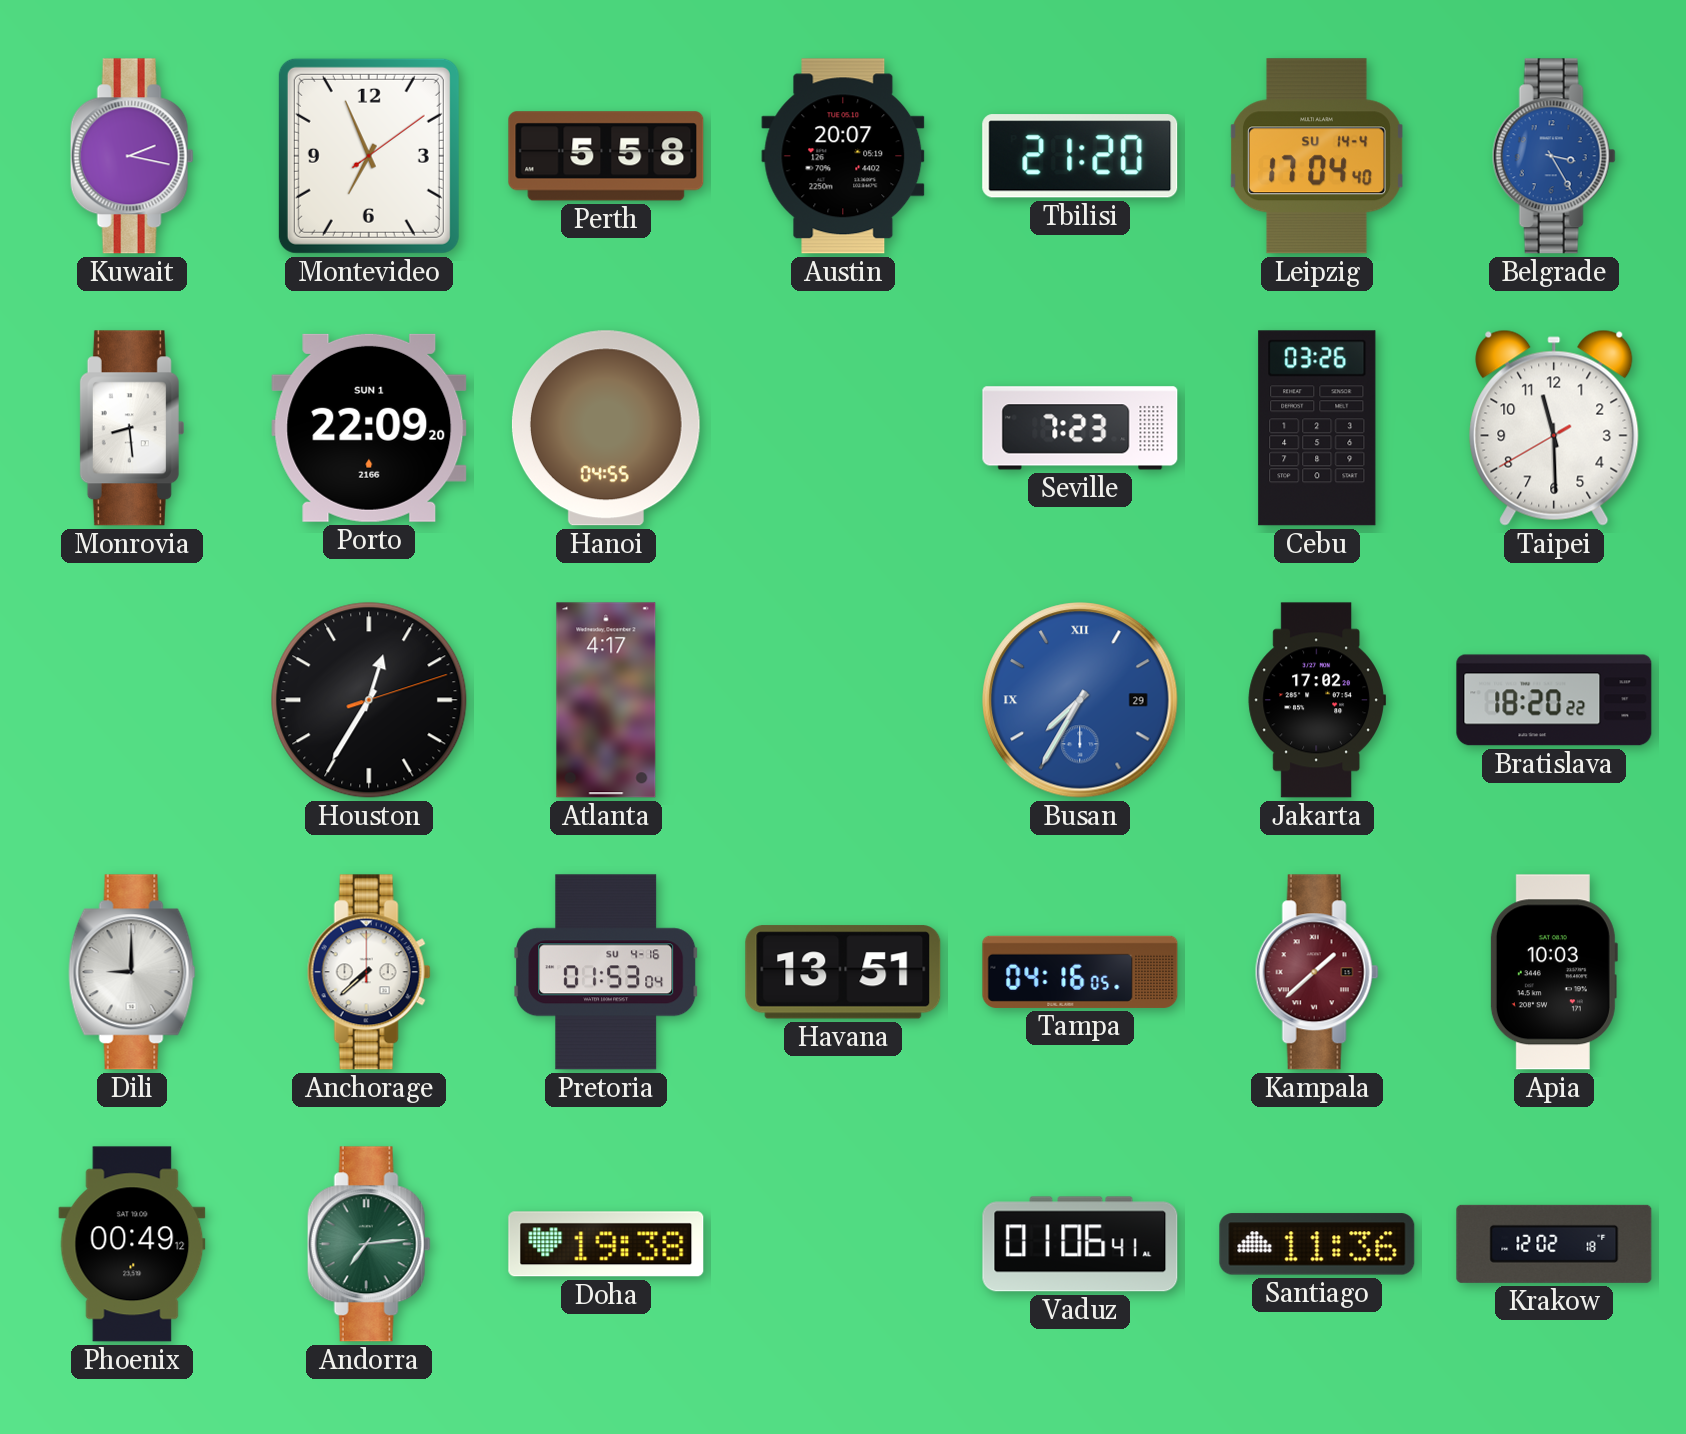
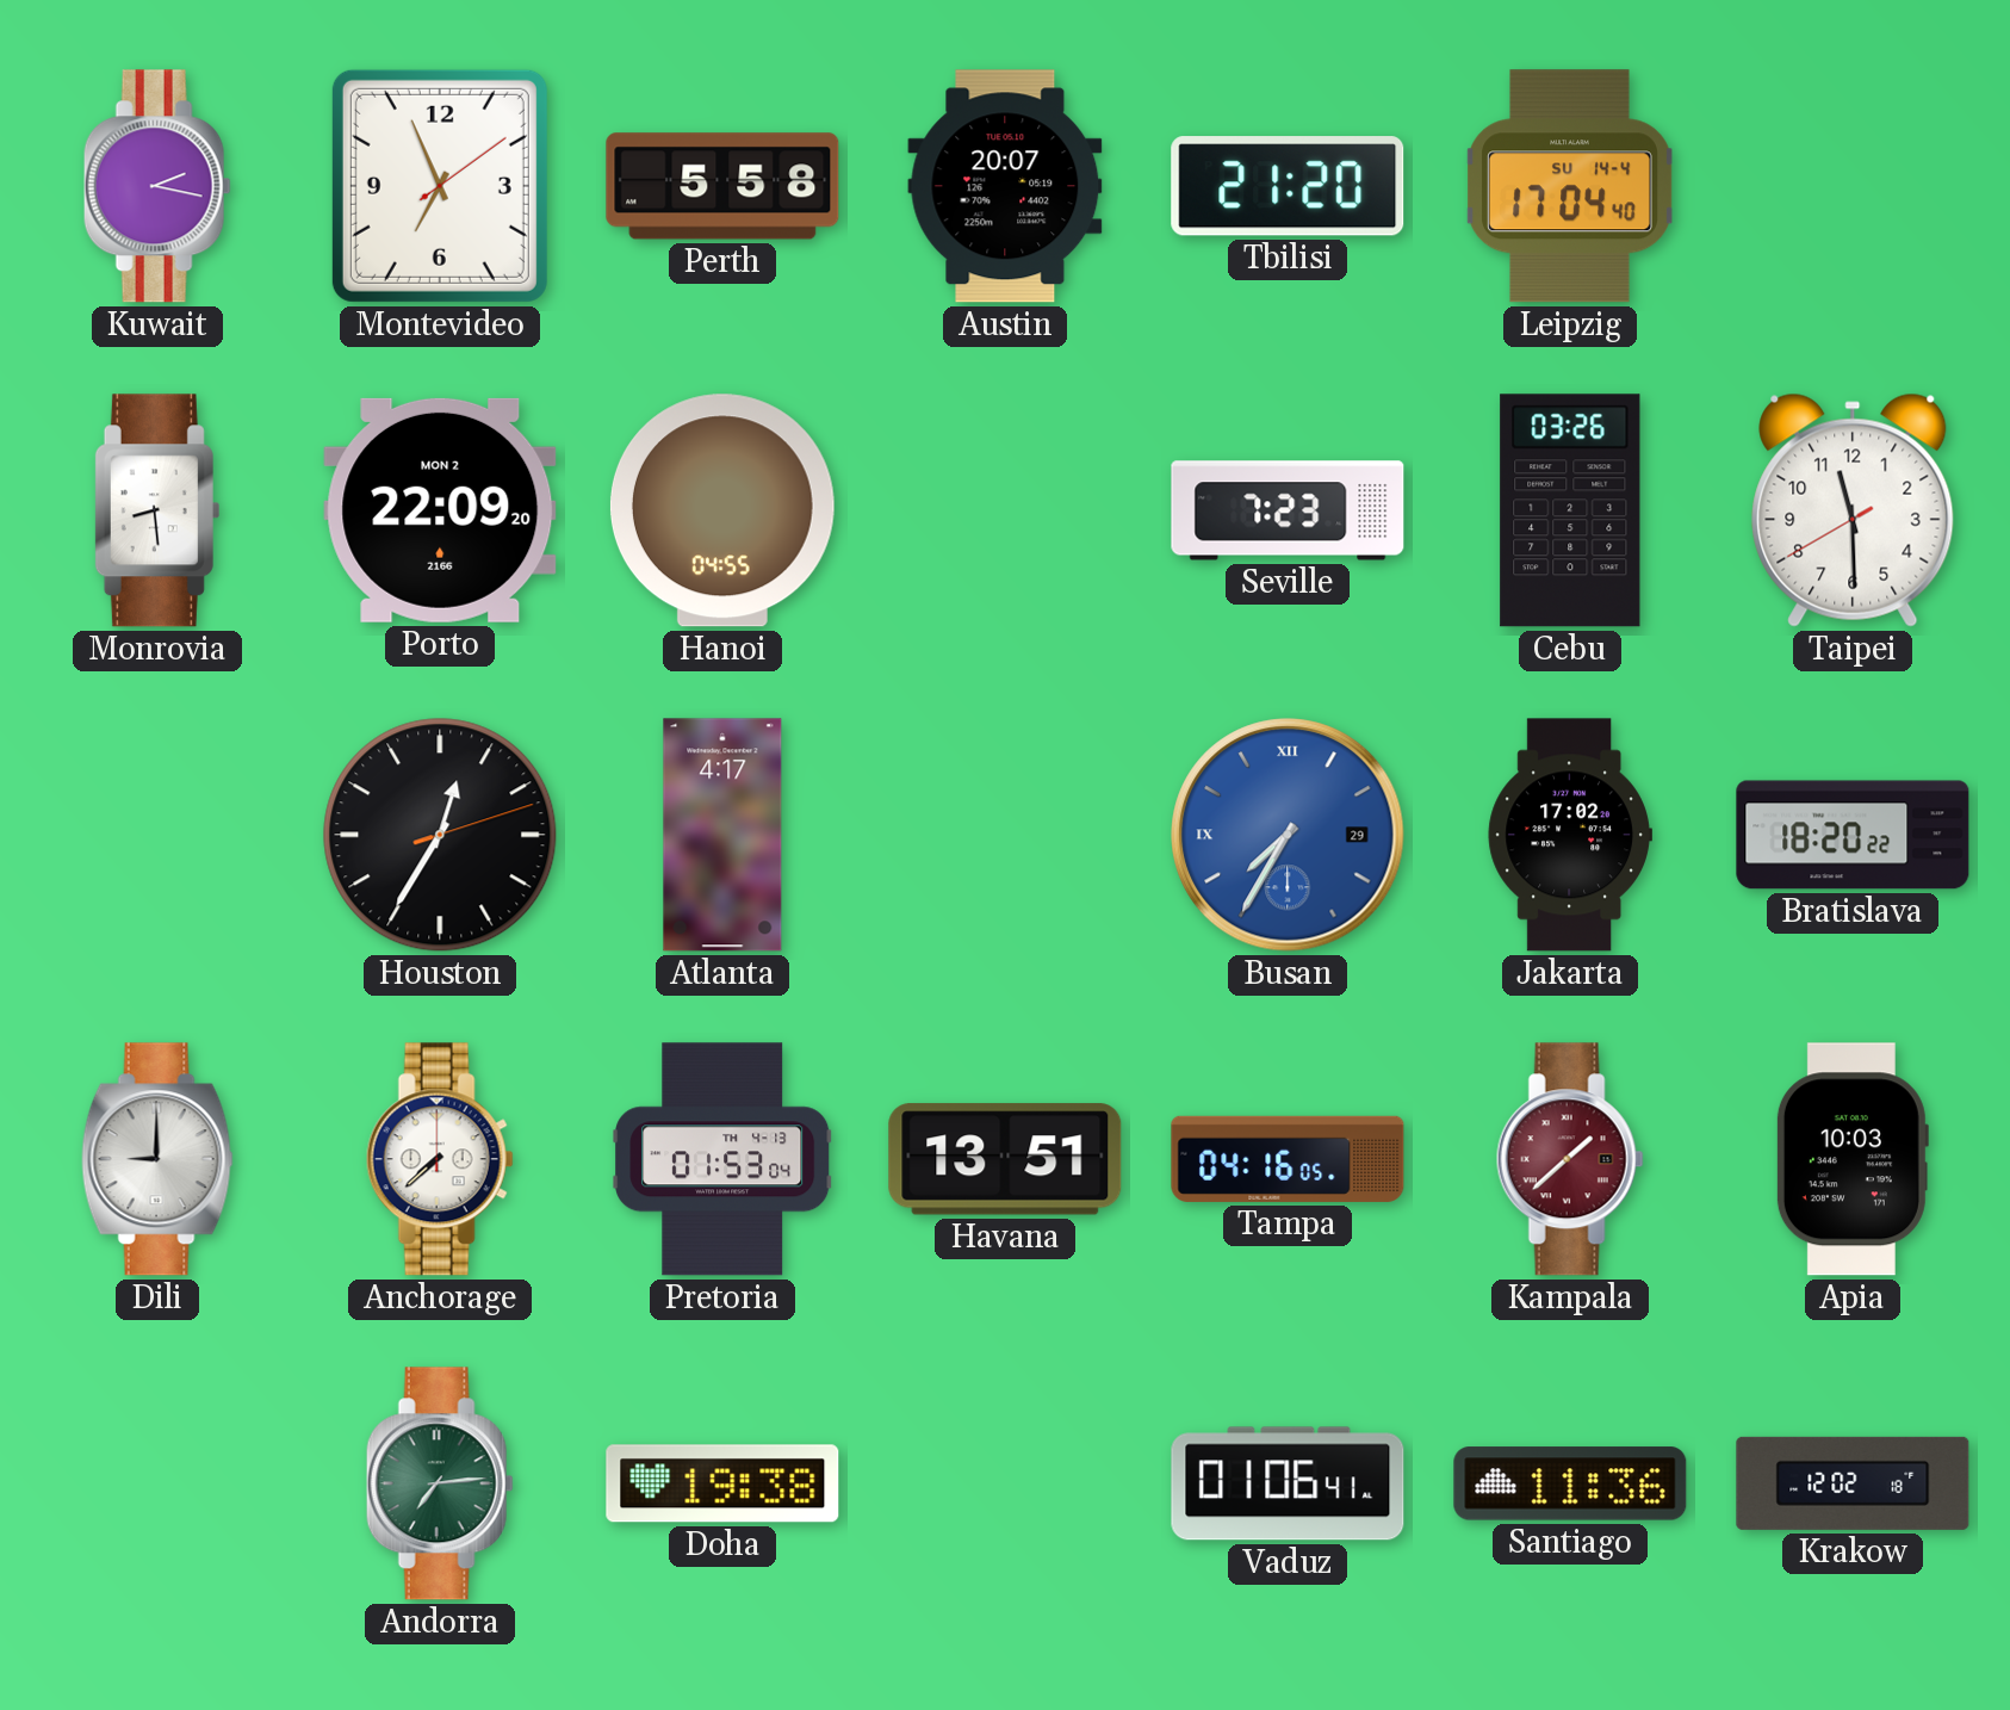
Belgrade: 3:25 -> none
Porto date: SUN 1 -> MON 2
Pretoria date: SU 4-16 -> TH 4-13
Phoenix: 00:49 -> none
